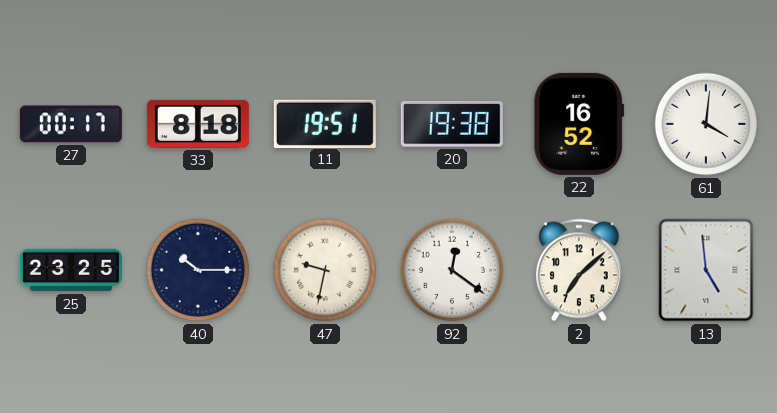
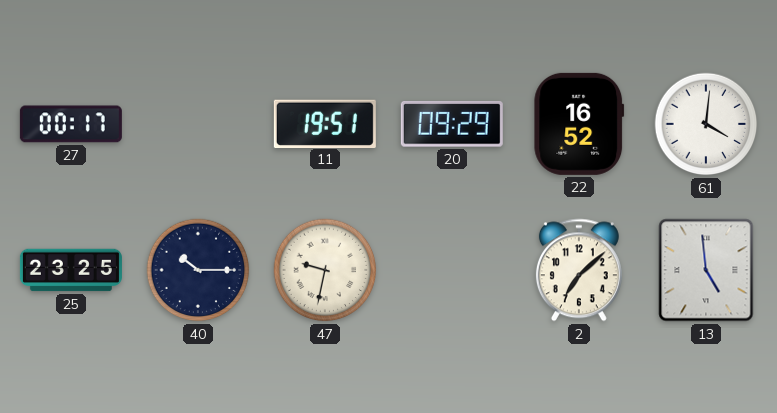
33: 8:18 -> none
20: 19:38 -> 09:29
92: 12:21 -> none
